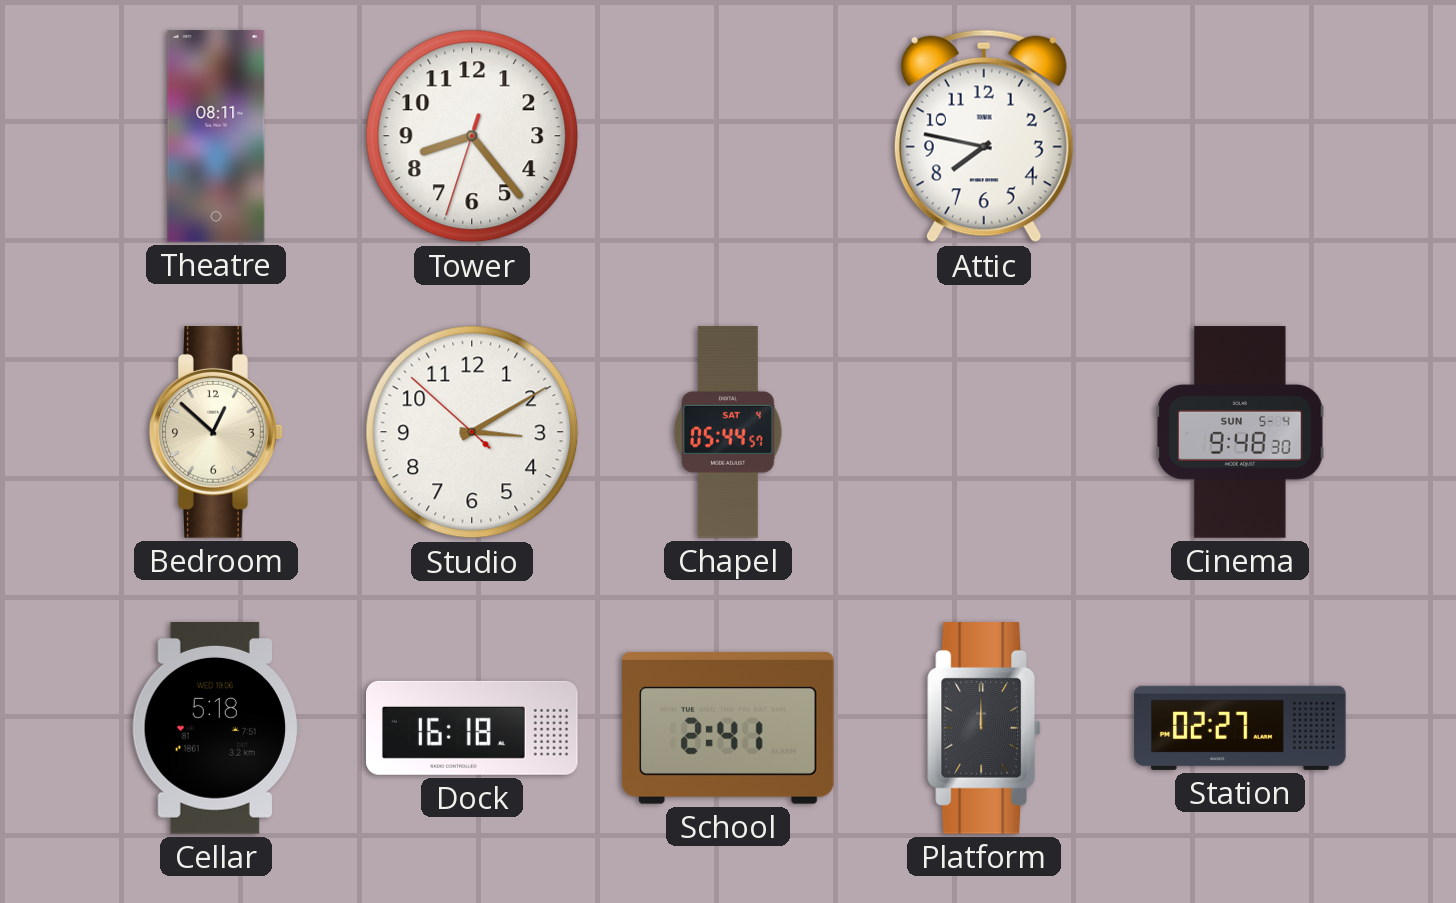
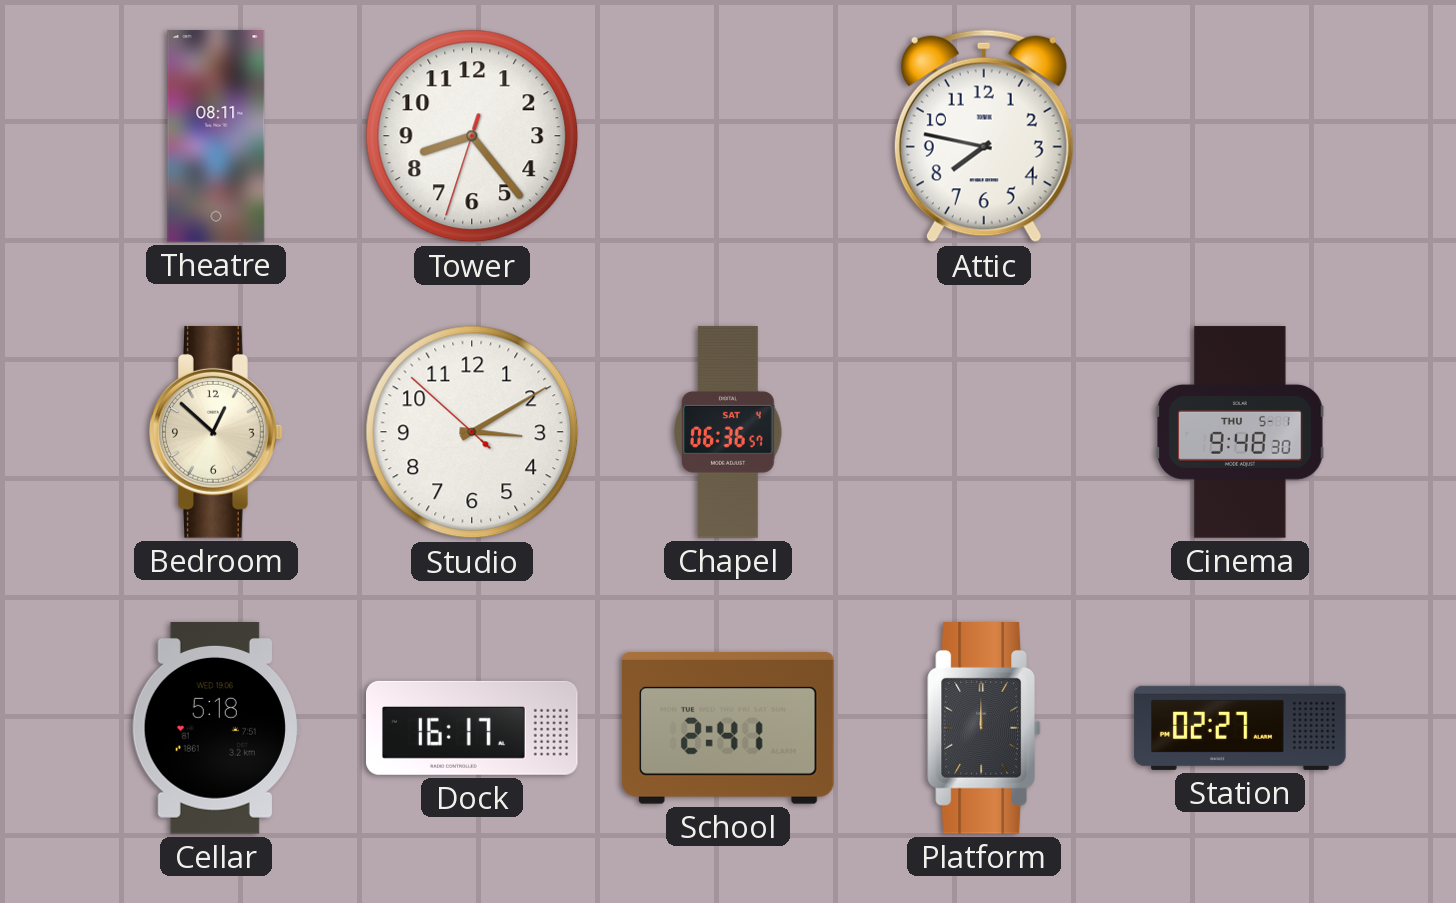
Chapel: 05:44 -> 06:36
Cinema date: SUN 5-4 -> THU 5-1
Dock: 16:18 -> 16:17
